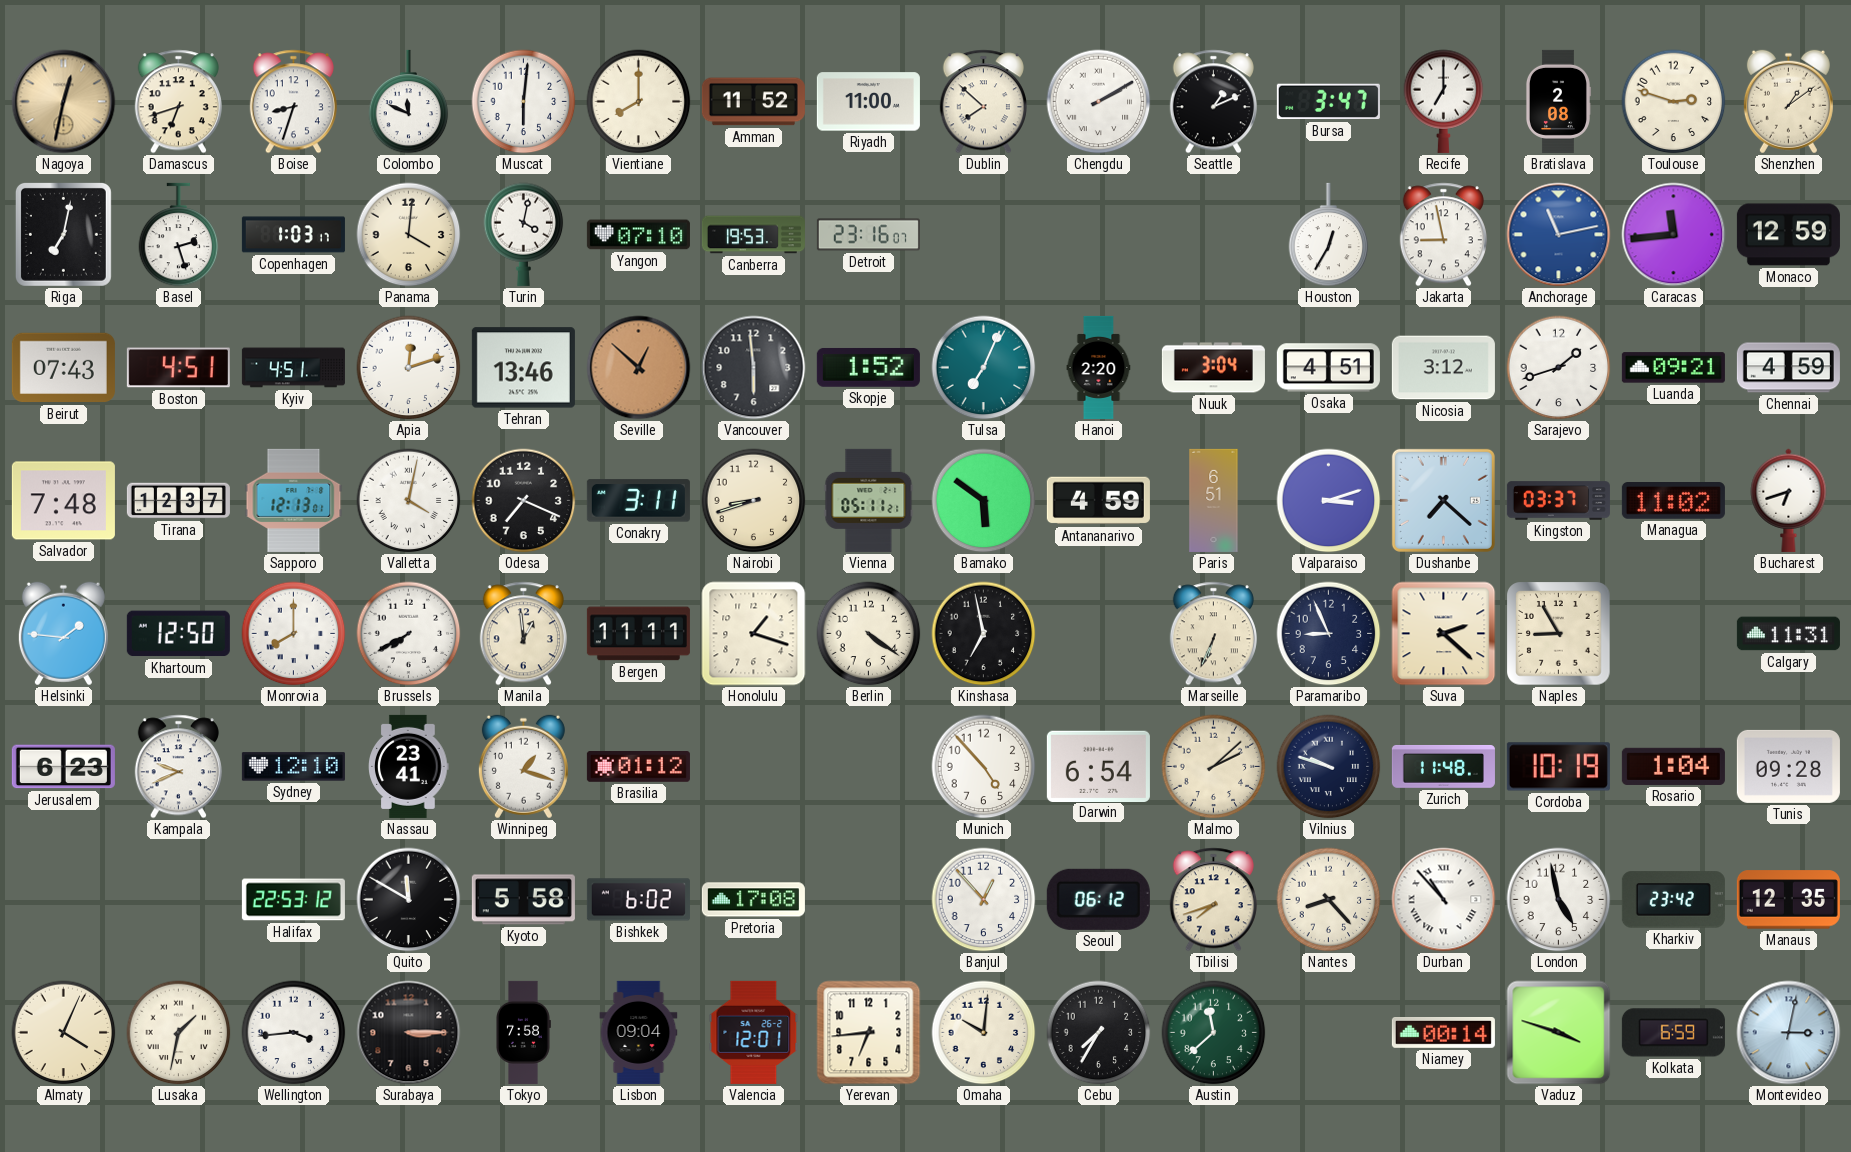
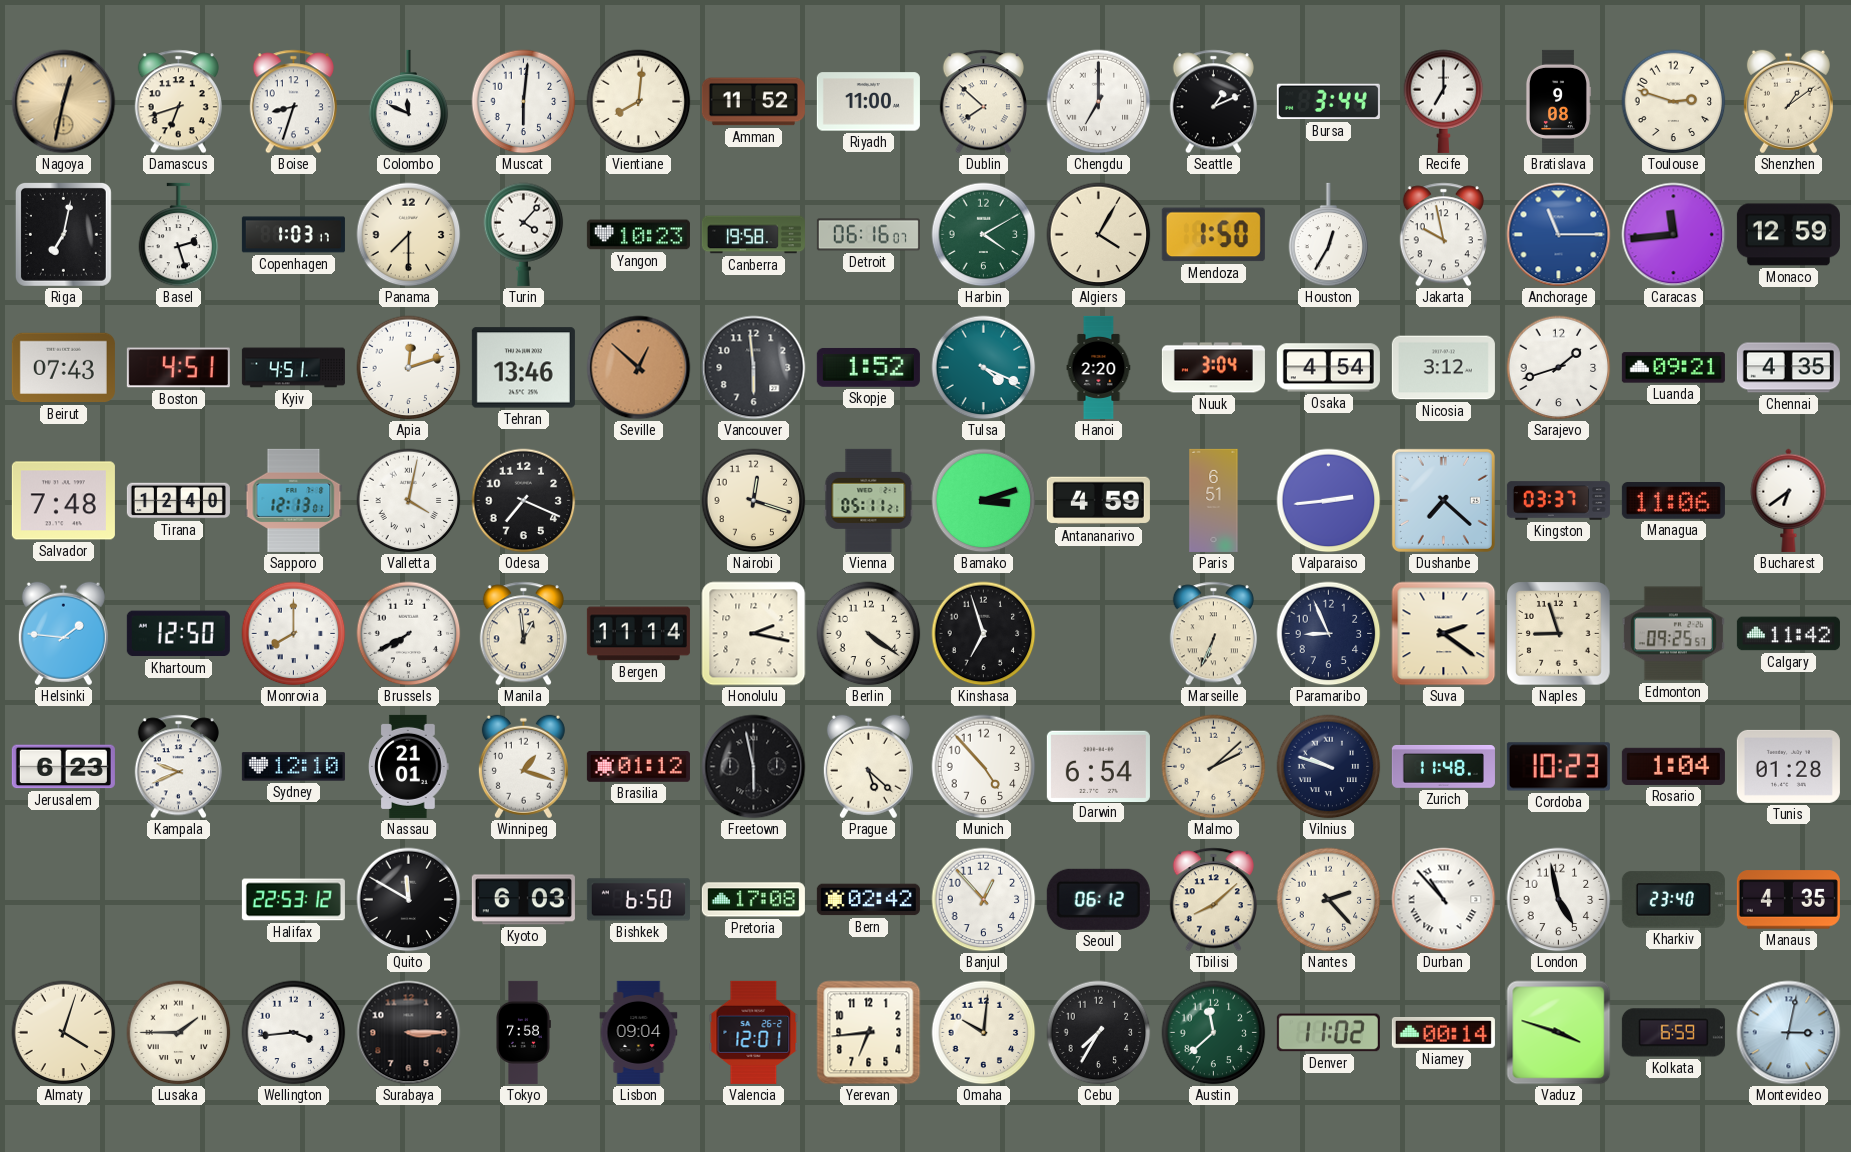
Vientiane: 8:00 -> 8:01
Chengdu: 2:10 -> 7:00
Bursa: 3:47 -> 3:44
Bratislava: 2:08 -> 9:08
Panama: 4:01 -> 7:30
Turin: 4:02 -> 4:07
Yangon: 07:10 -> 10:23
Canberra: 19:53 -> 19:58
Detroit: 23:16 -> 06:16
Harbin: none -> 4:10
Algiers: none -> 4:05
Mendoza: none -> 1:50
Jakarta: 8:58 -> 9:58
Anchorage: 11:13 -> 11:15
Tulsa: 7:04 -> 4:19
Osaka: 4:51 -> 4:54
Chennai: 4:59 -> 4:35
Tirana: 12:37 -> 12:40
Conakry: 3:11 -> none
Nairobi: 8:42 -> 12:18
Bamako: 5:51 -> 3:12
Valparaiso: 3:12 -> 2:44
Managua: 11:02 -> 11:06
Bucharest: 6:42 -> 6:39
Bergen: 11:11 -> 11:14
Honolulu: 1:18 -> 2:17
Kinshasa: 6:58 -> 6:57
Suva: 2:22 -> 2:21
Naples: 8:55 -> 8:57
Edmonton: none -> 09:25
Calgary: 11:31 -> 11:42
Nassau: 23:41 -> 21:01
Freetown: none -> 5:58
Prague: none -> 5:22
Cordoba: 10:19 -> 10:23
Tunis: 09:28 -> 01:28
Kyoto: 5:58 -> 6:03
Bishkek: 6:02 -> 6:50
Bern: none -> 02:42
Tbilisi: 7:42 -> 8:08
Nantes: 8:23 -> 2:23
Kharkiv: 23:42 -> 23:40
Manaus: 12:35 -> 4:35
Almaty: 4:04 -> 4:03
Lusaka: 1:32 -> 1:45
Denver: none -> 11:02
